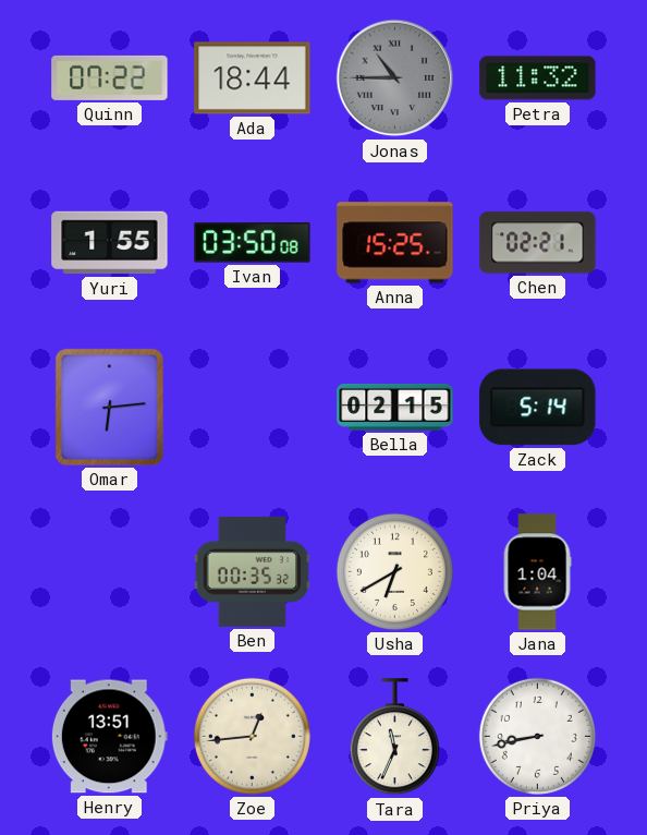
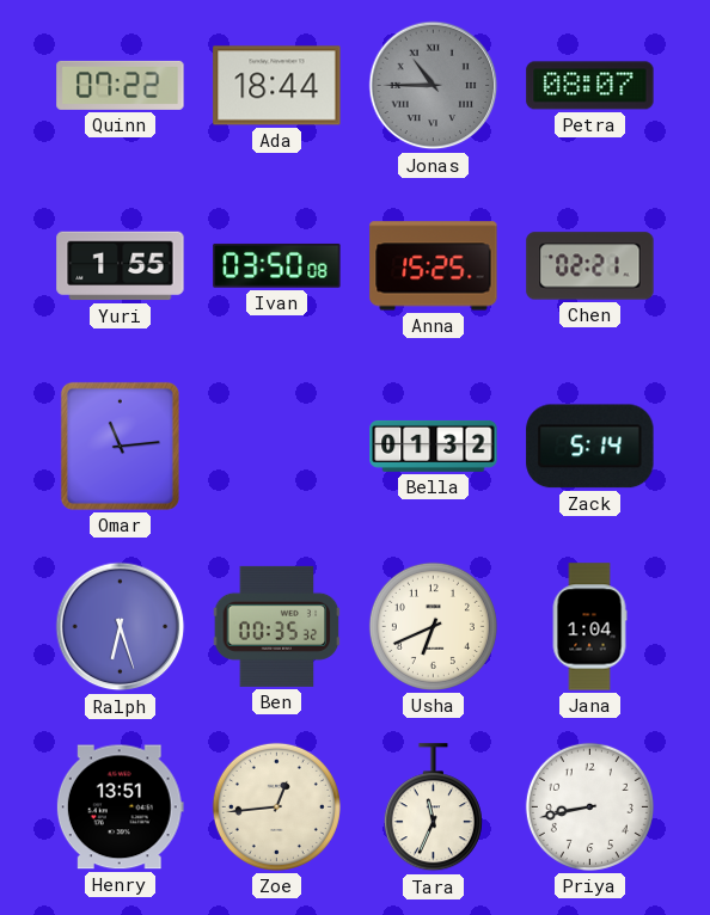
Petra: 11:32 -> 08:07
Omar: 6:14 -> 11:14
Bella: 02:15 -> 01:32
Ralph: none -> 6:27
Usha: 6:40 -> 6:41
